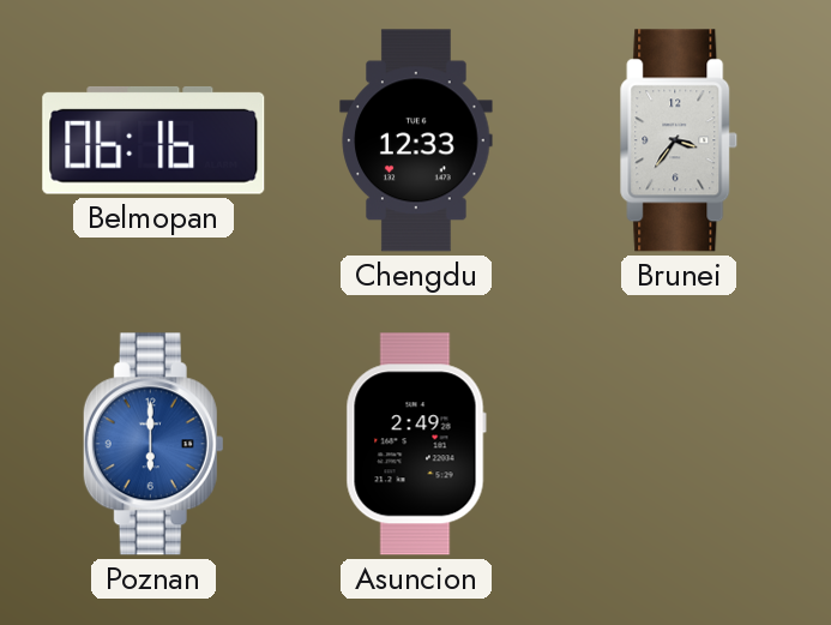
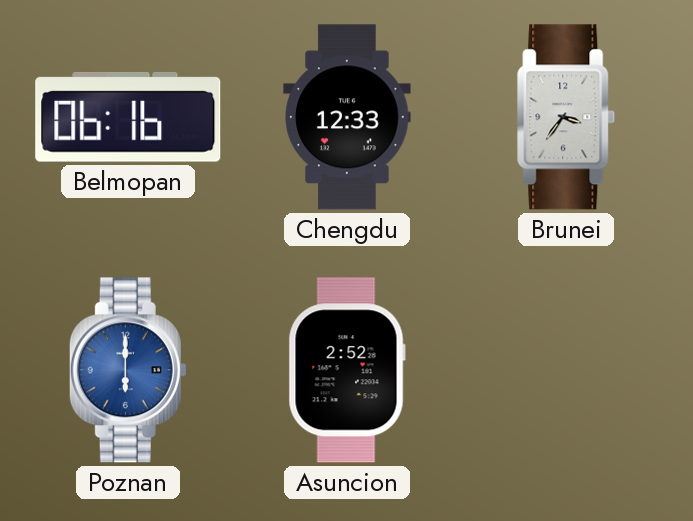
Asuncion: 2:49 -> 2:52
